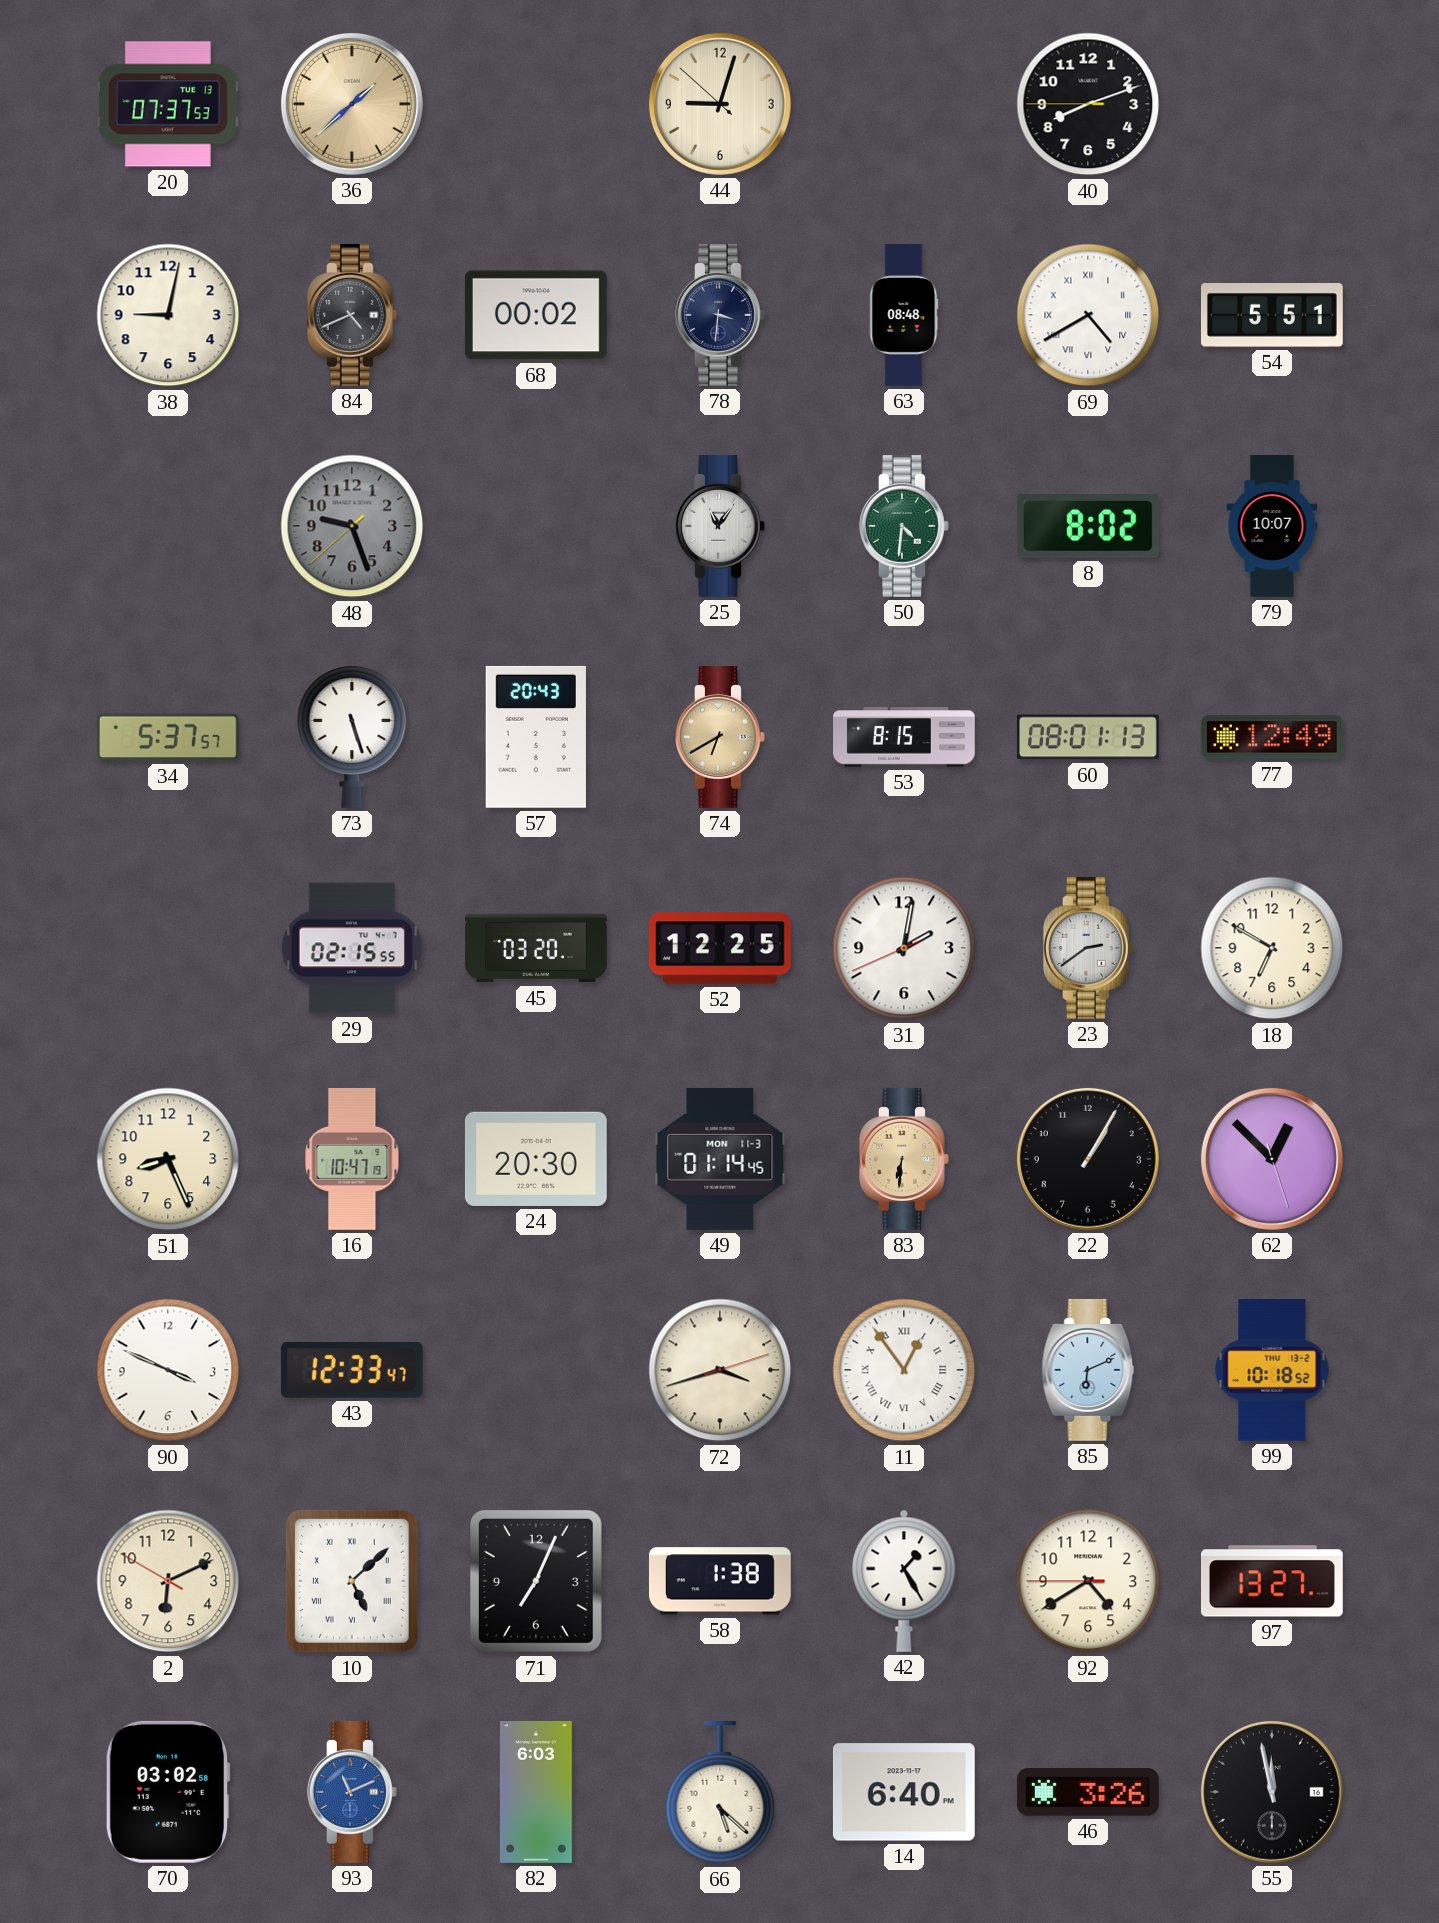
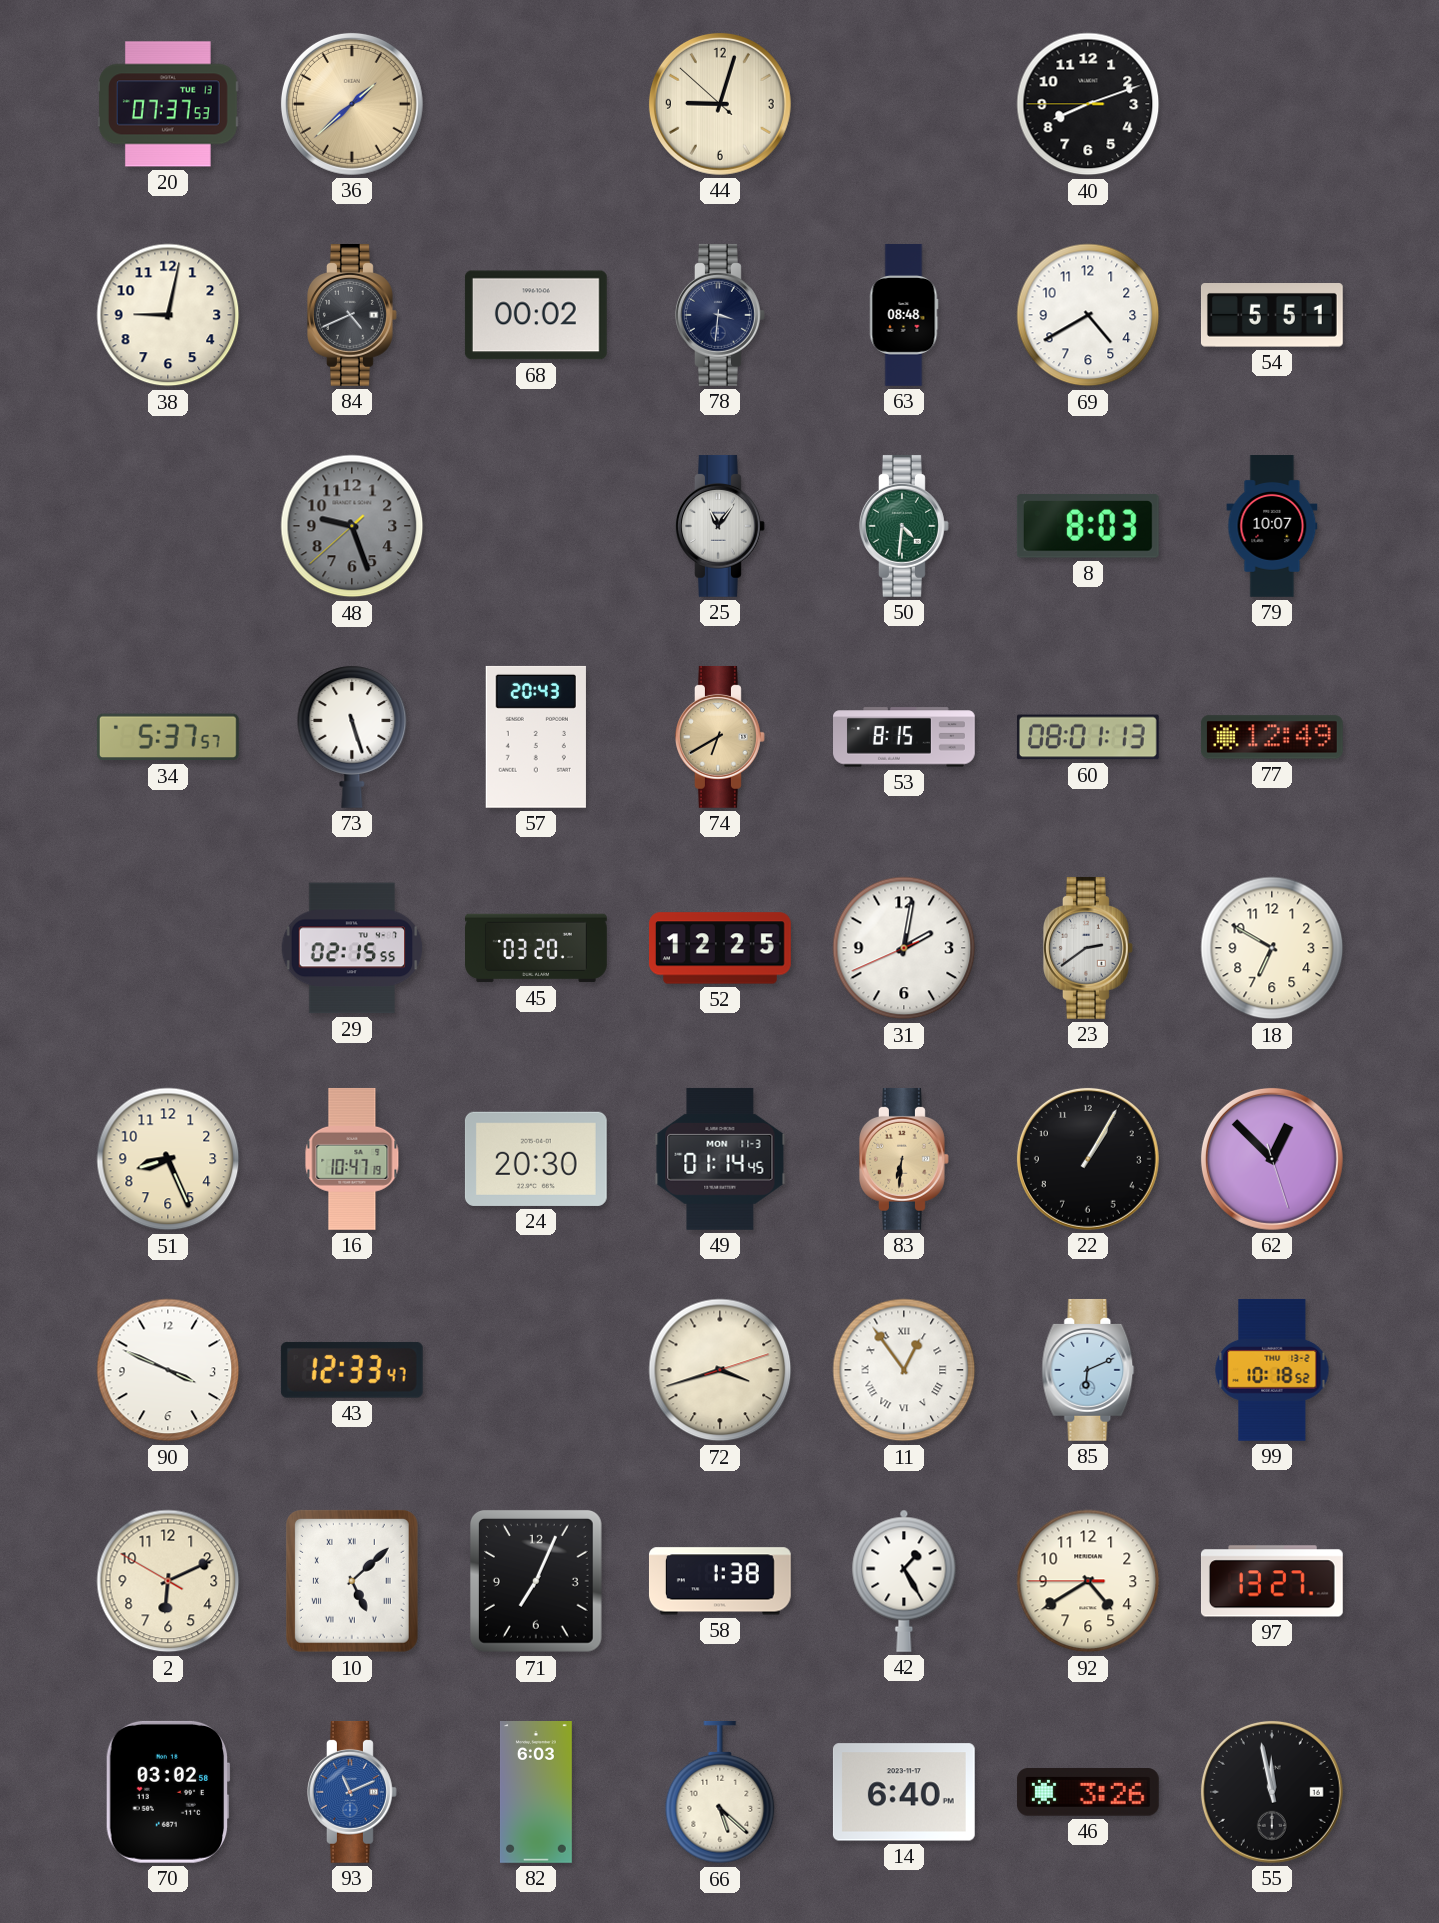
69 numerals: Roman -> Arabic
8: 8:02 -> 8:03
